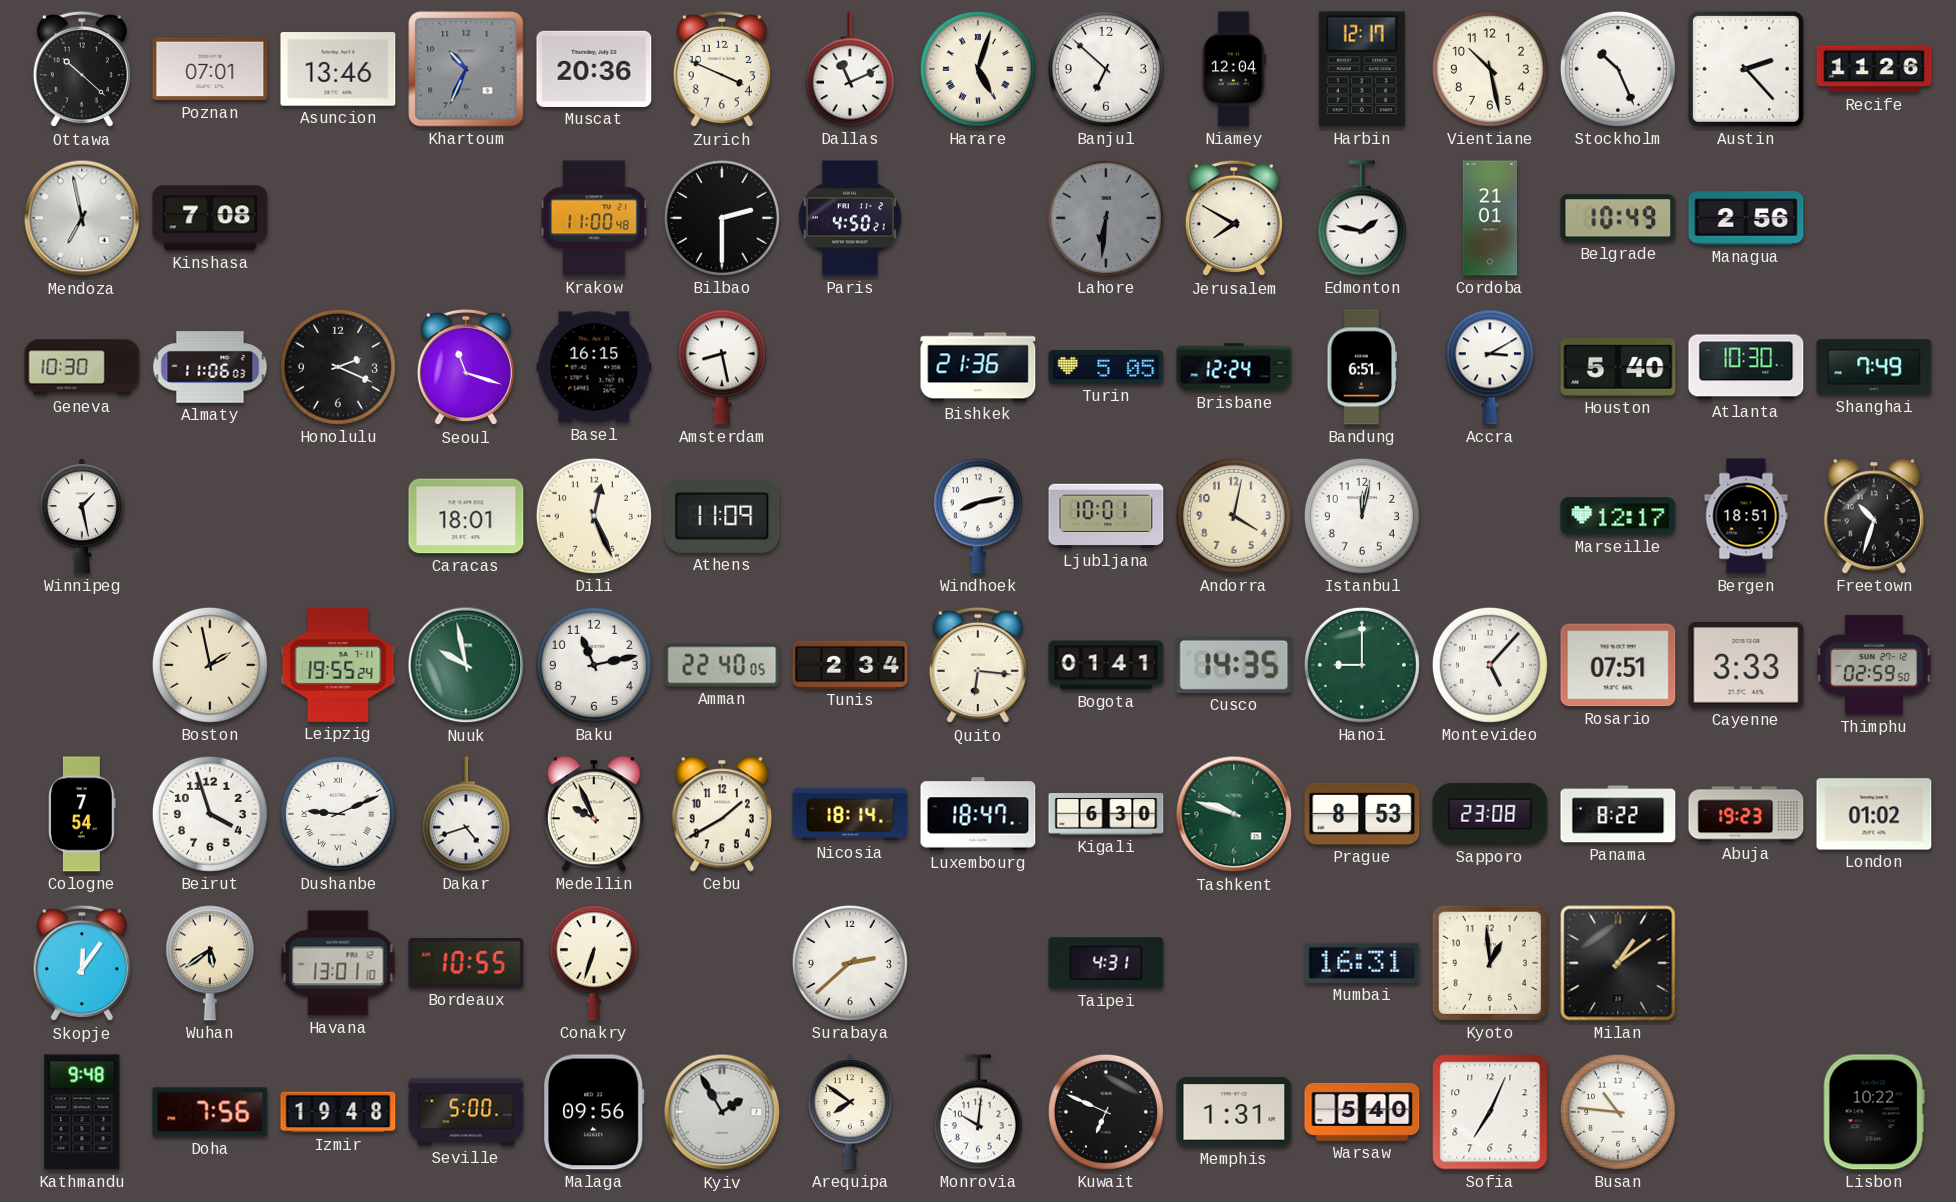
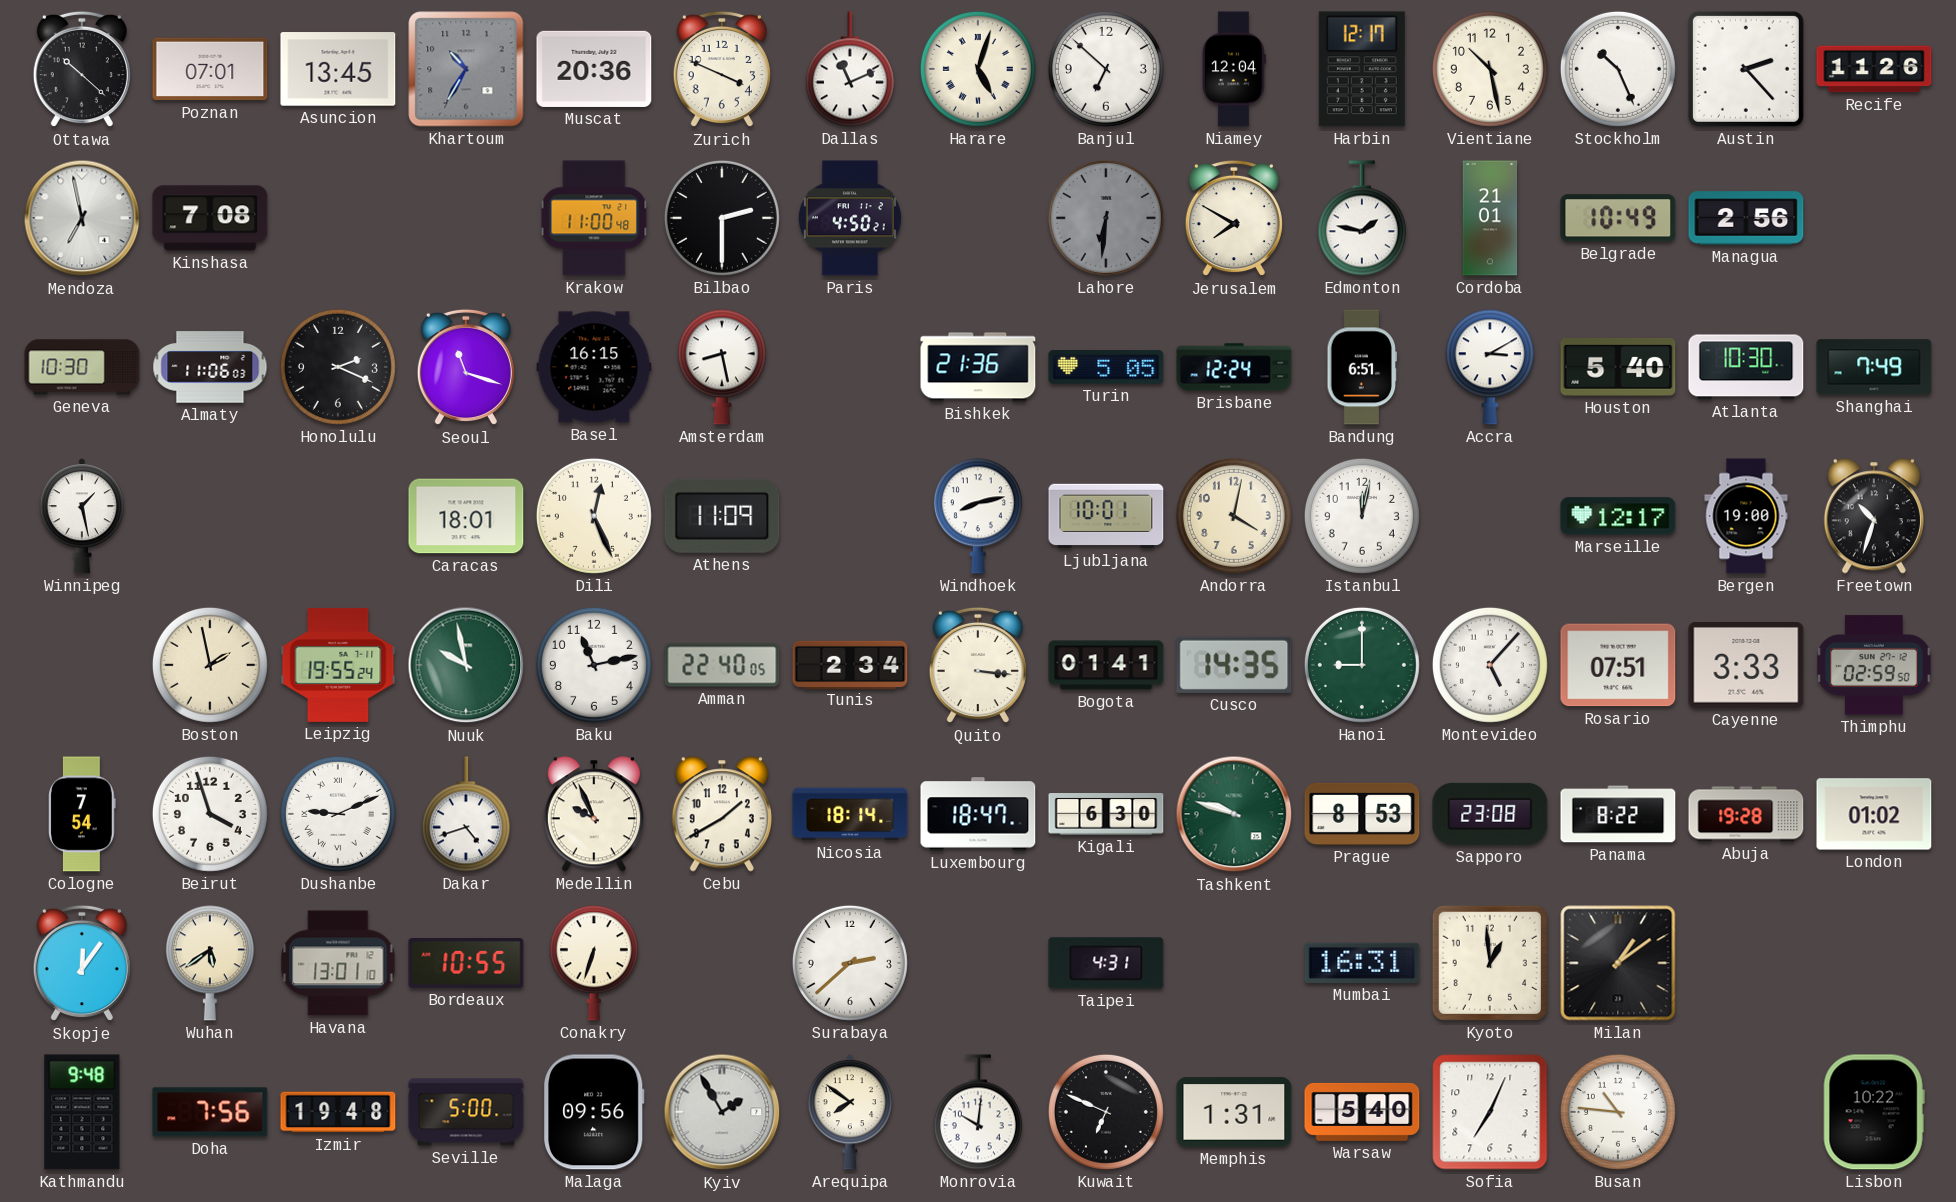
Asuncion: 13:46 -> 13:45
Khartoum: 10:34 -> 10:35
Bergen: 18:51 -> 19:00
Quito: 6:16 -> 3:16
Abuja: 19:23 -> 19:28
